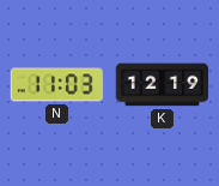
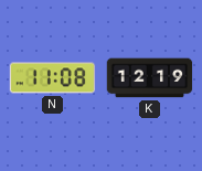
N: 11:03 -> 11:08
